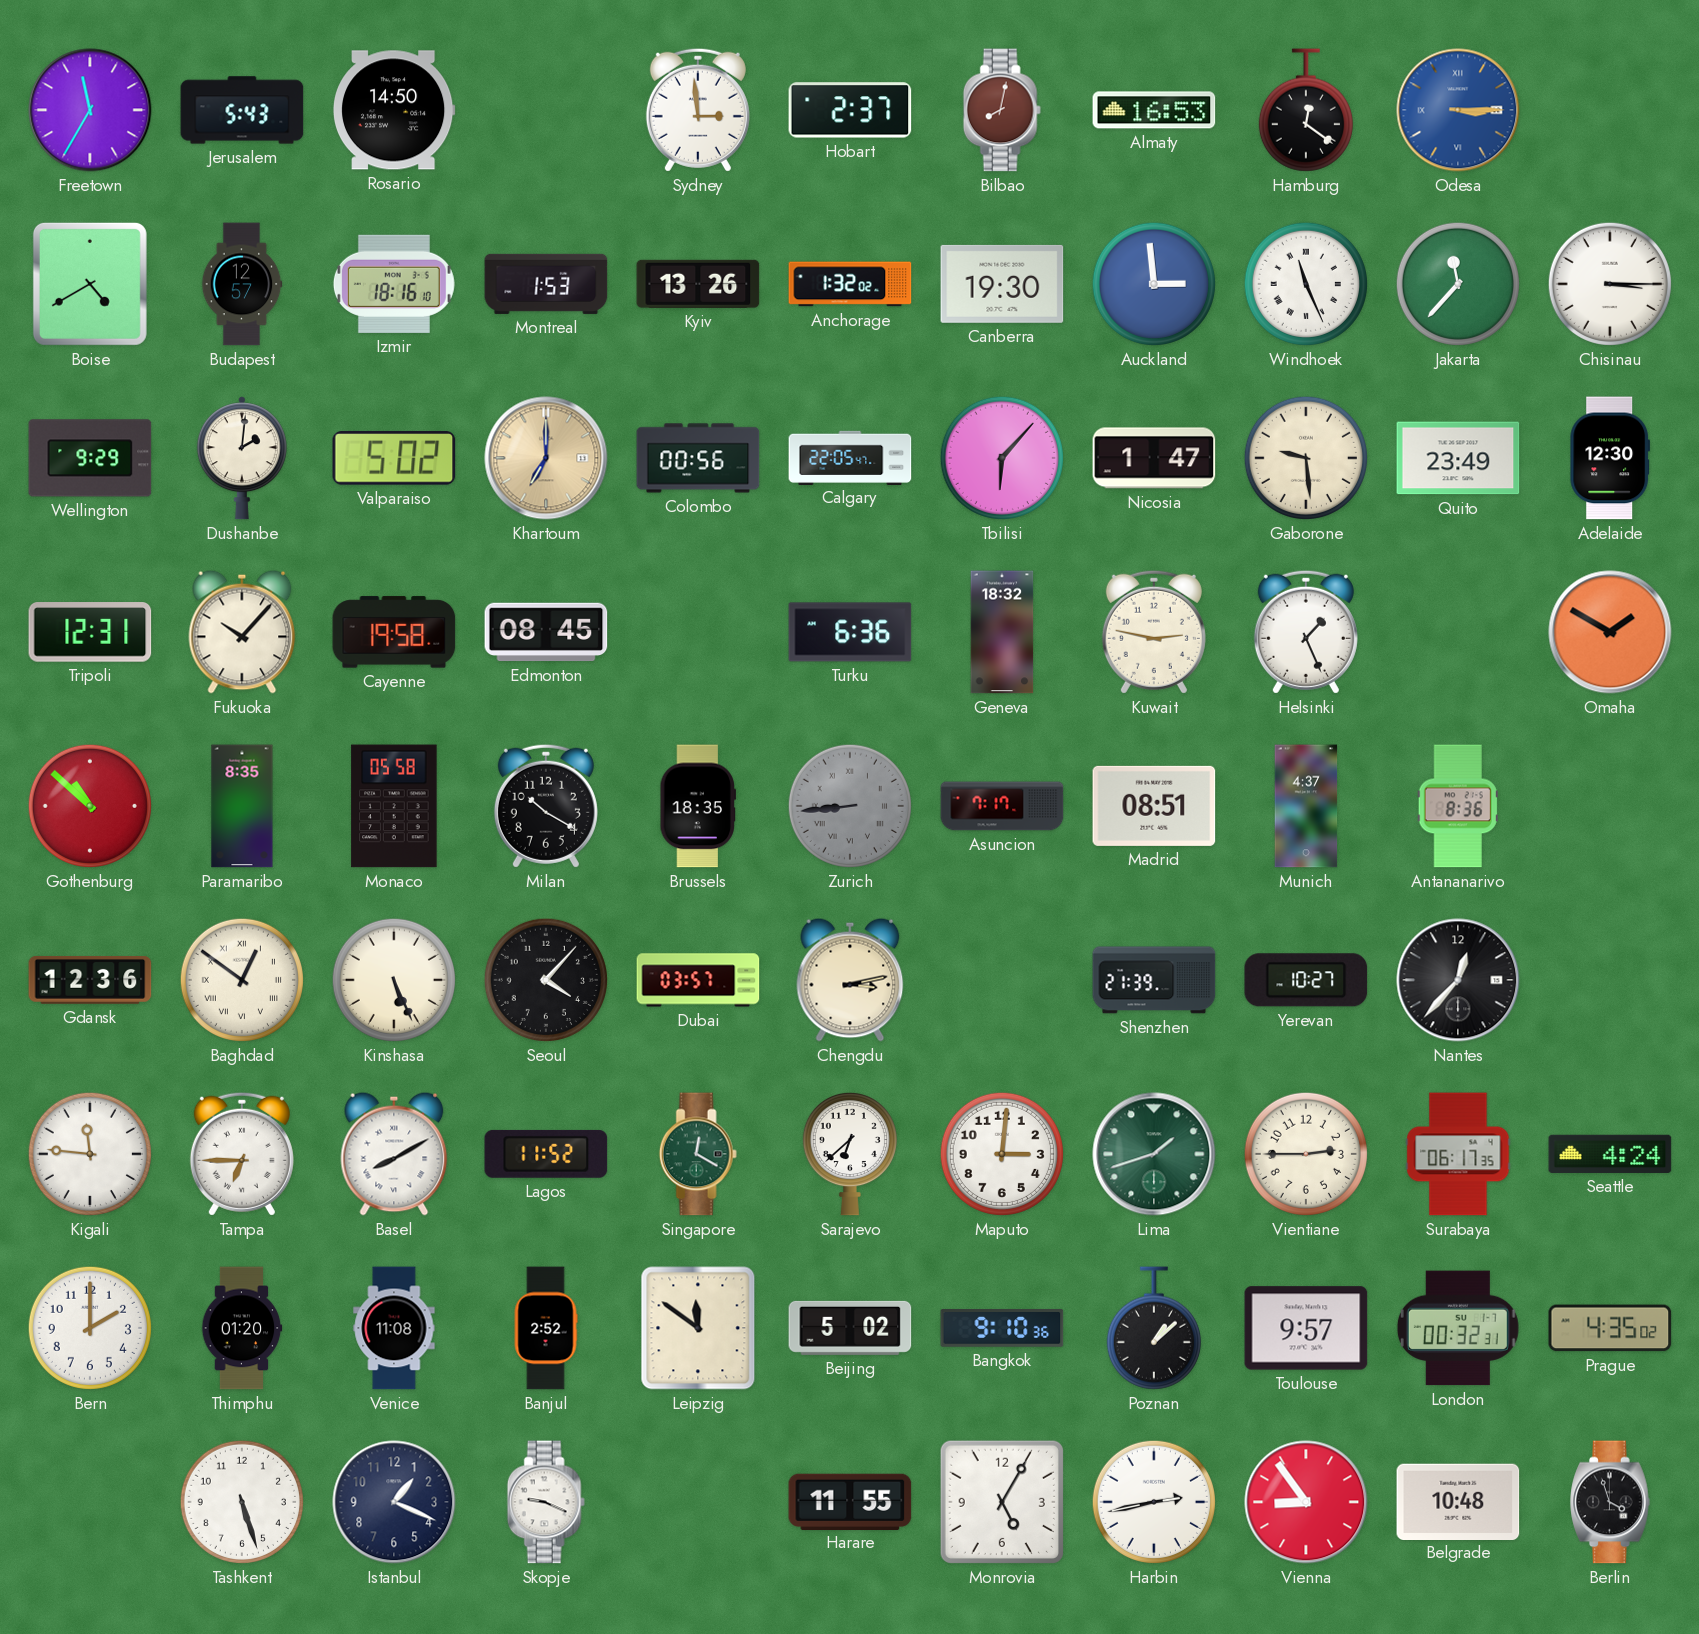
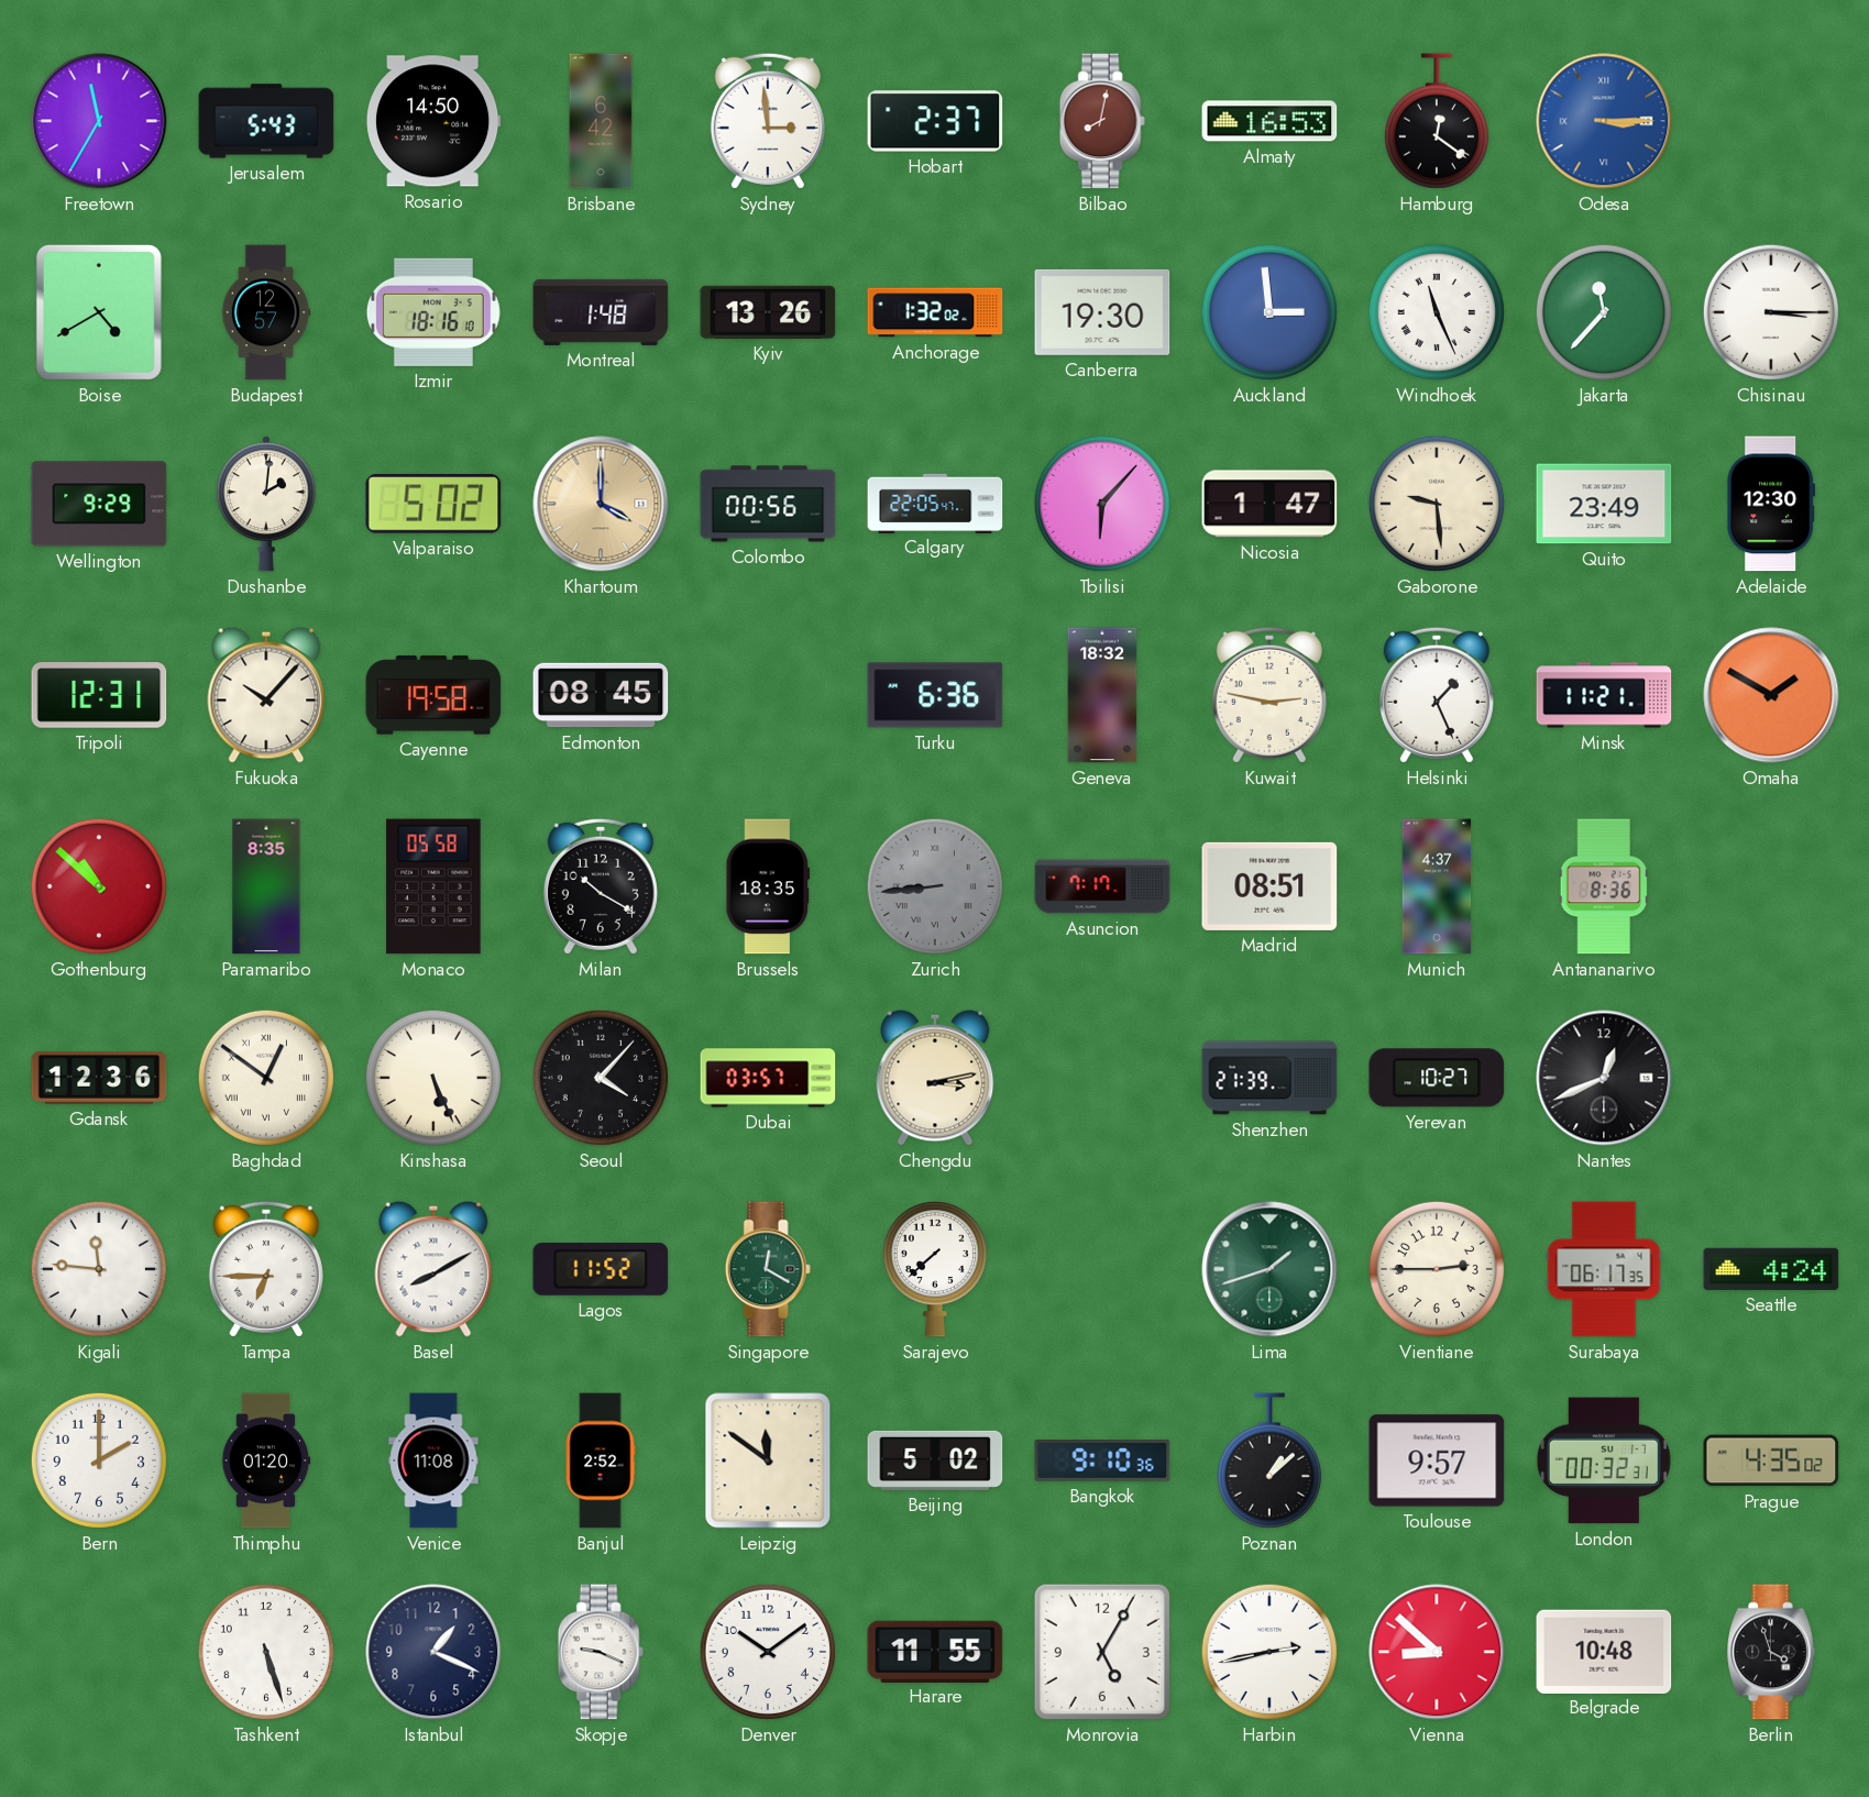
Brisbane: none -> 6:42
Montreal: 1:53 -> 1:48
Khartoum: 7:00 -> 4:00
Minsk: none -> 11:21
Nantes: 12:37 -> 12:41
Sarajevo: 6:38 -> 7:38
Maputo: 3:01 -> none
Denver: none -> 10:09
Vienna: 8:54 -> 8:52
